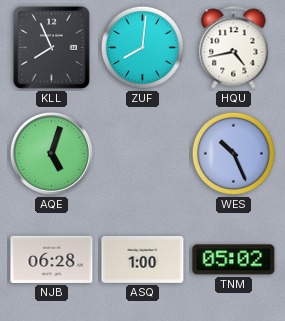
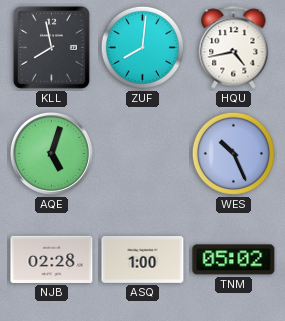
KLL: 7:56 -> 7:58
NJB: 06:28 -> 02:28
